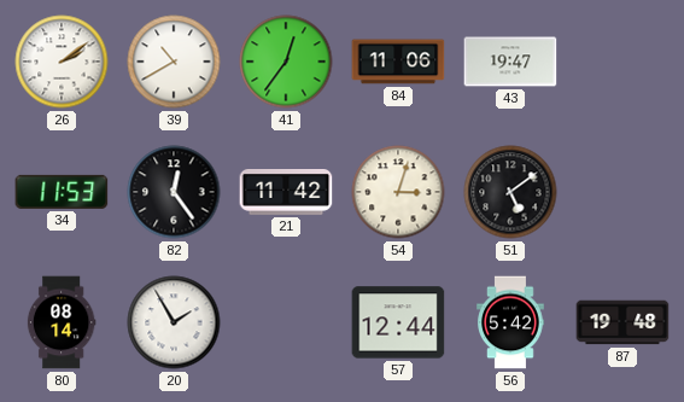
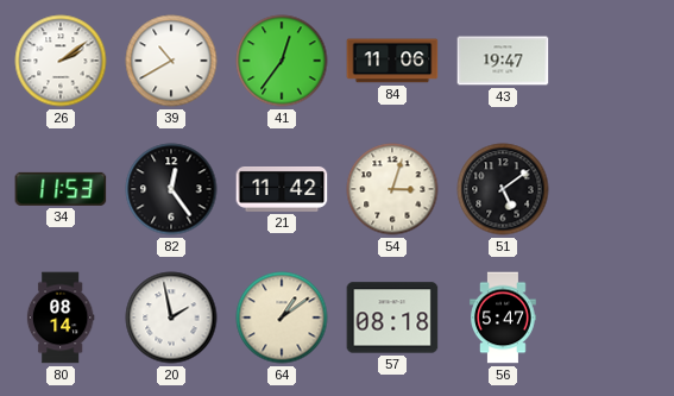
20: 1:55 -> 1:58
64: none -> 1:09
57: 12:44 -> 08:18
56: 5:42 -> 5:47
87: 19:48 -> none
